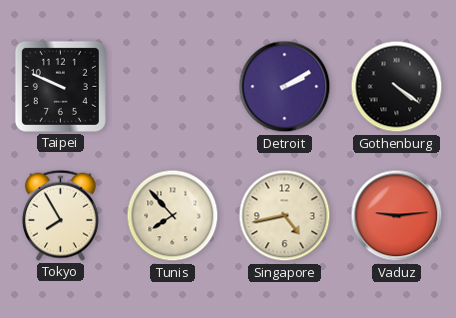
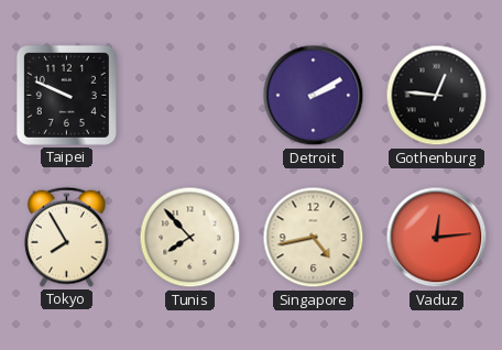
Gothenburg: 4:21 -> 12:46
Vaduz: 9:14 -> 12:14
